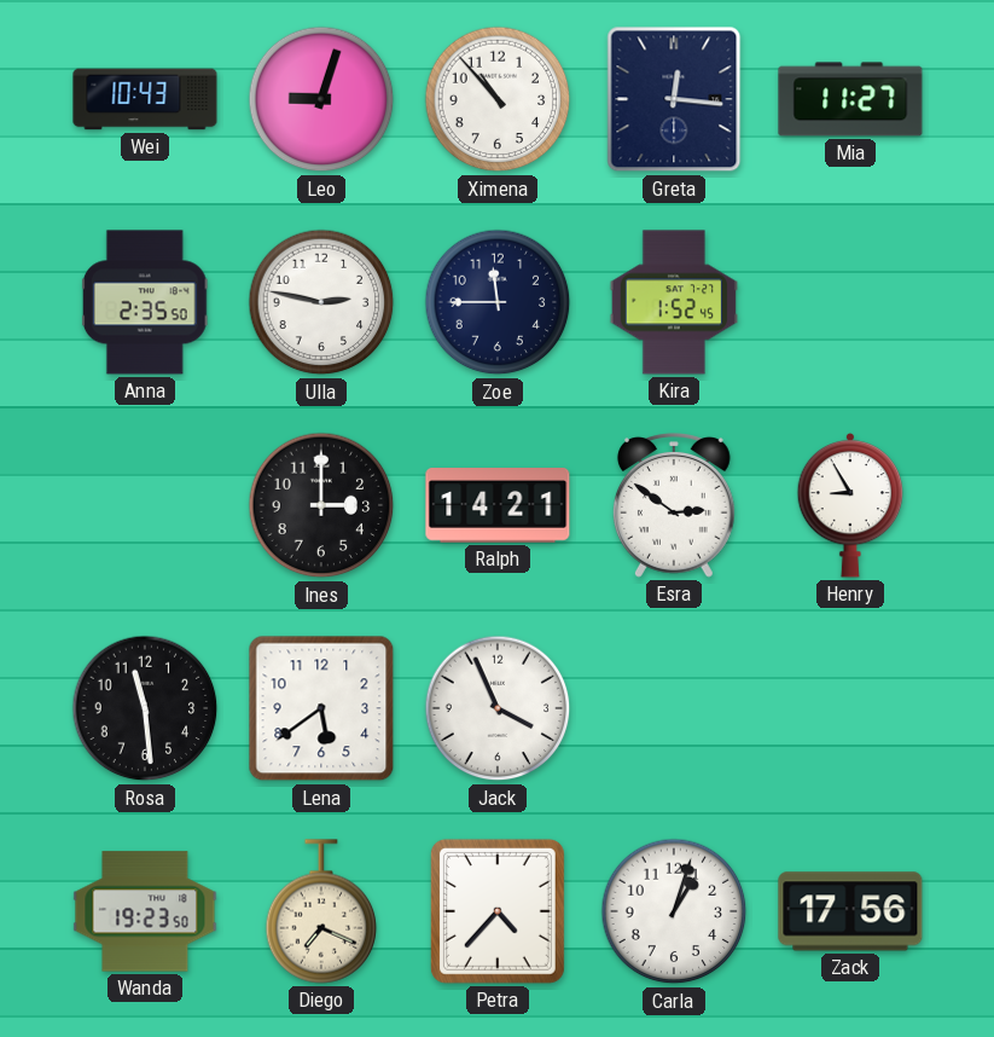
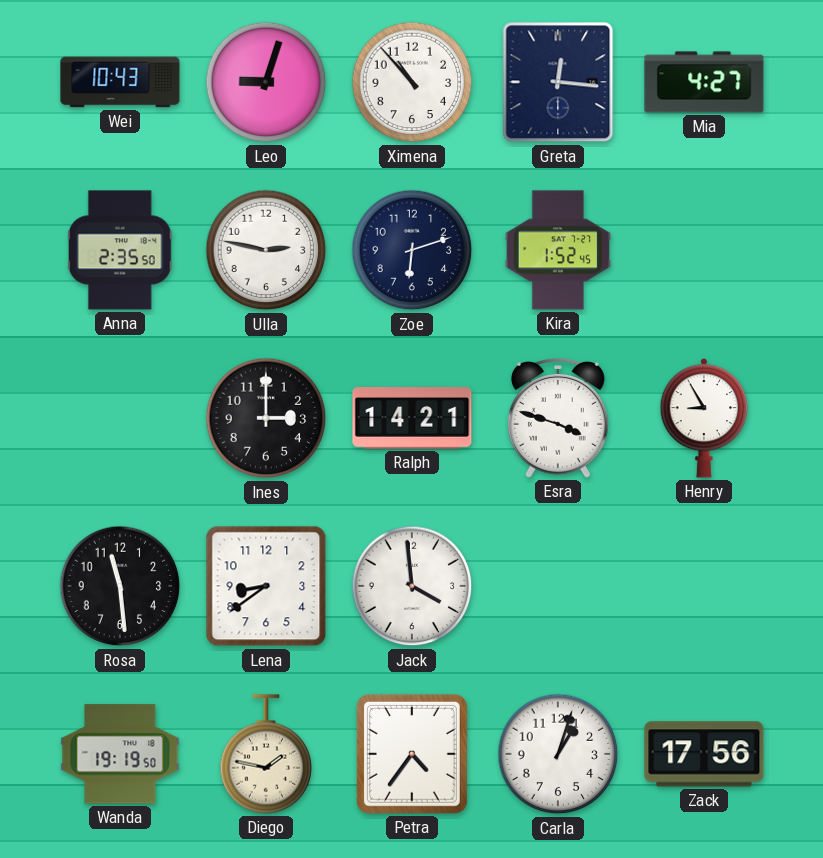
Mia: 11:27 -> 4:27
Zoe: 11:45 -> 6:12
Esra: 2:51 -> 3:48
Lena: 5:39 -> 8:39
Jack: 3:56 -> 3:59
Wanda: 19:23 -> 19:19
Diego: 7:19 -> 1:47
Petra: 4:37 -> 4:36
